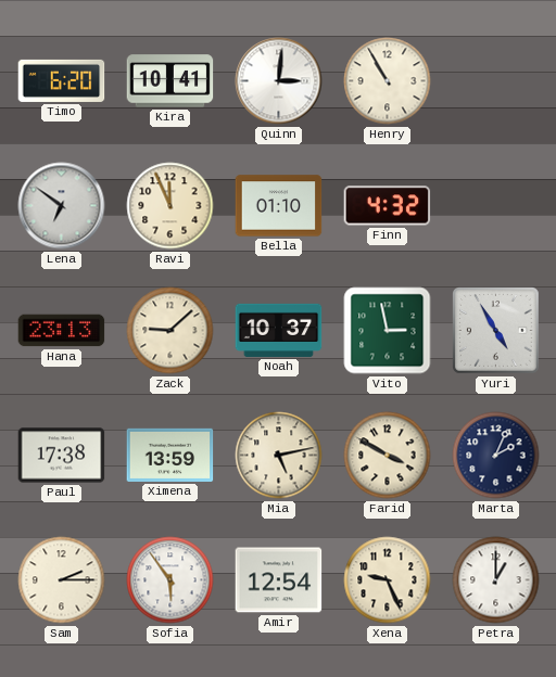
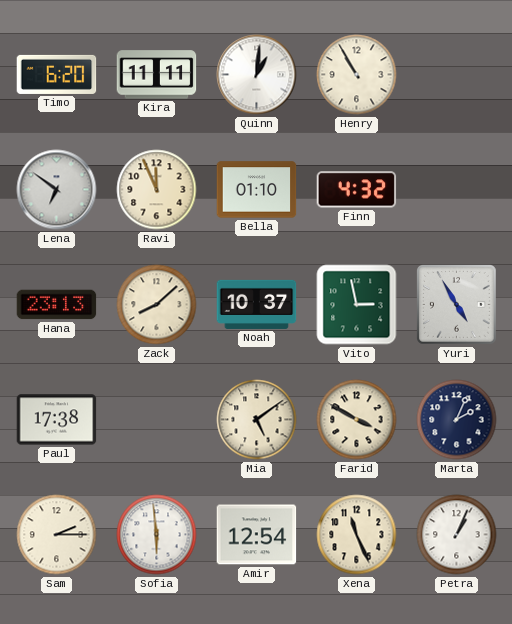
Kira: 10:41 -> 11:11
Quinn: 3:01 -> 1:01
Zack: 9:08 -> 8:08
Ximena: 13:59 -> none
Mia: 5:13 -> 5:09
Sofia: 5:54 -> 5:59
Xena: 9:26 -> 11:26
Petra: 1:00 -> 1:04
